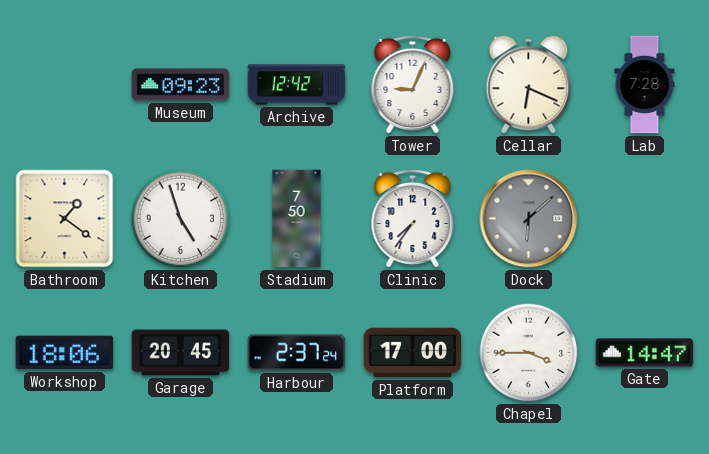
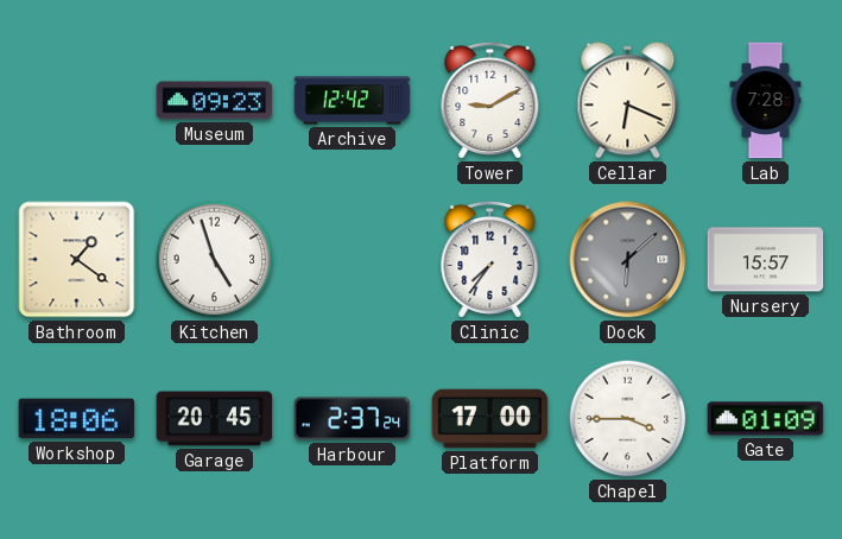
Tower: 9:04 -> 9:10
Stadium: 7:50 -> none
Nursery: none -> 15:57
Gate: 14:47 -> 01:09
